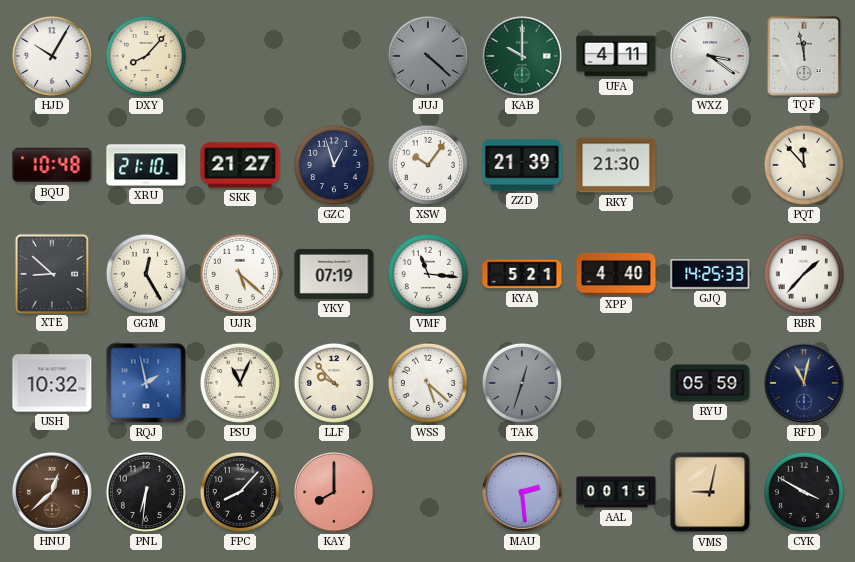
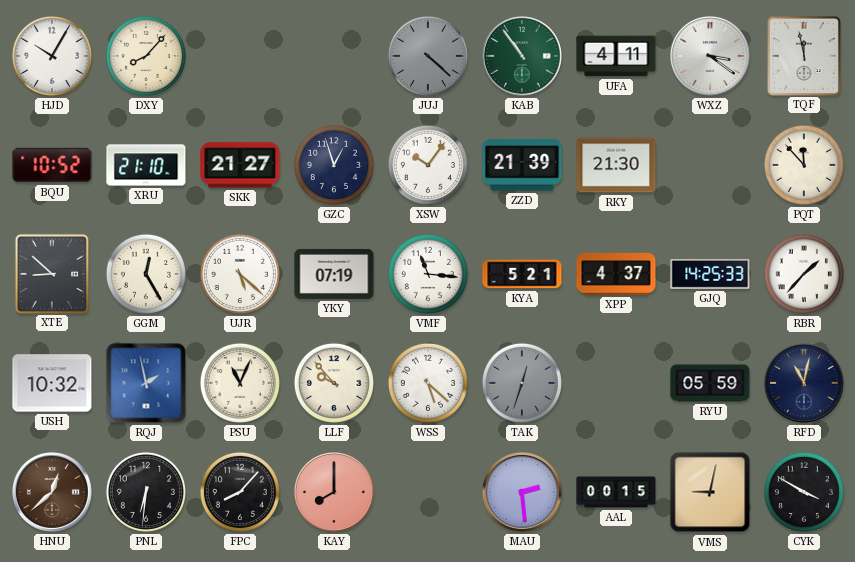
KAB: 10:00 -> 10:54
BQU: 10:48 -> 10:52
XPP: 4:40 -> 4:37
